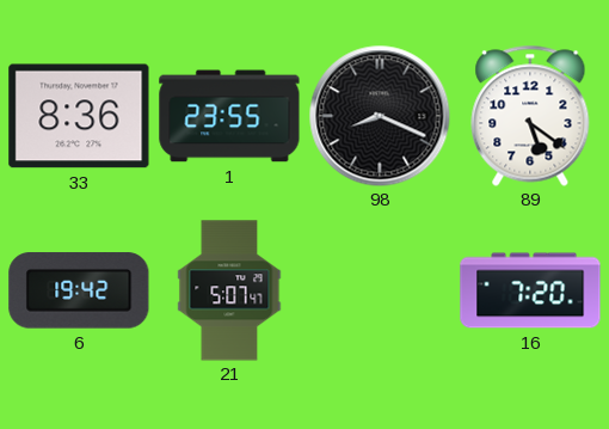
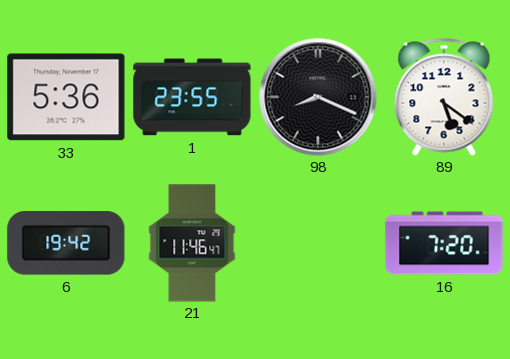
33: 8:36 -> 5:36
21: 5:07 -> 11:46
